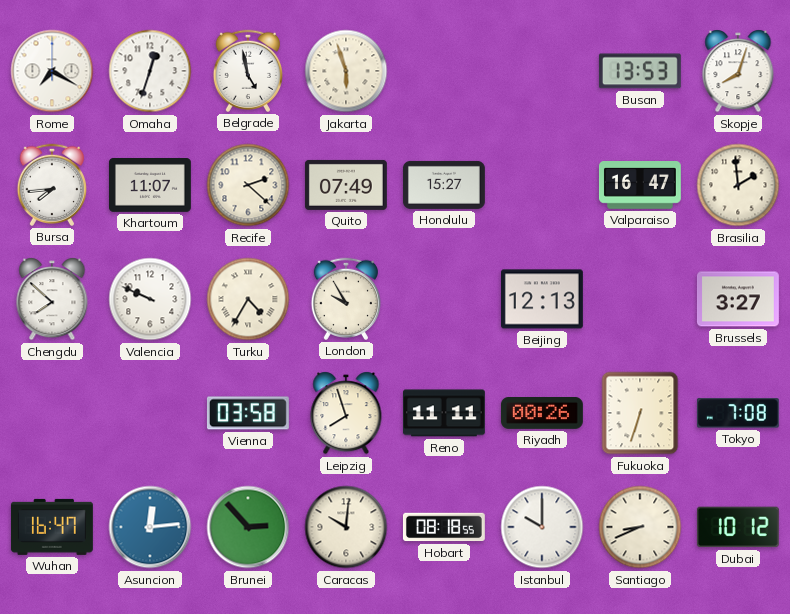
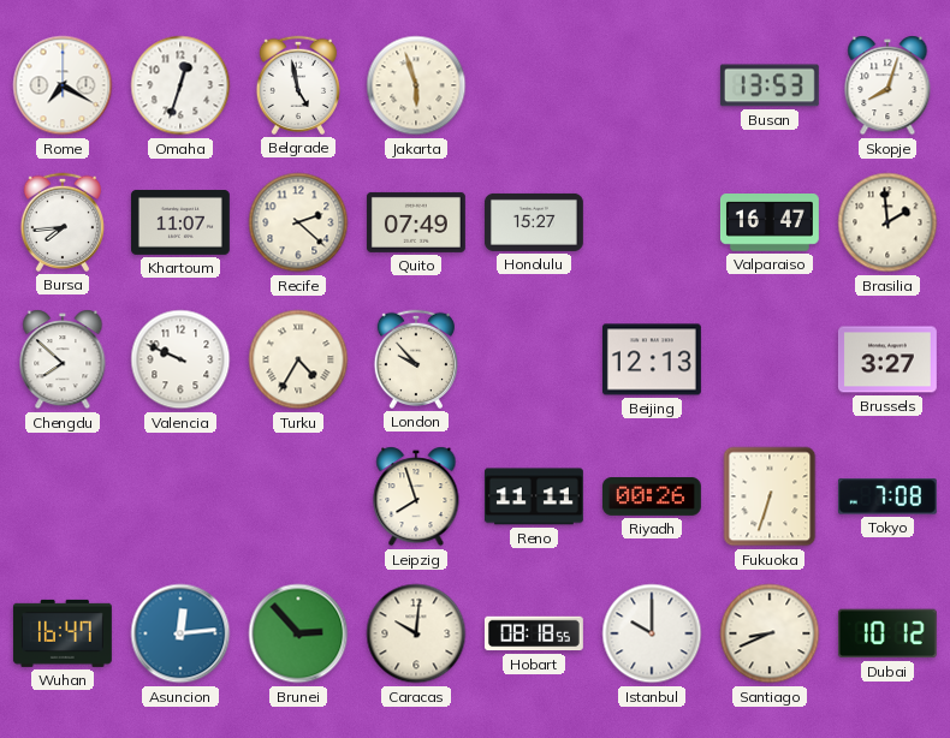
London: 9:55 -> 9:53
Vienna: 03:58 -> none
